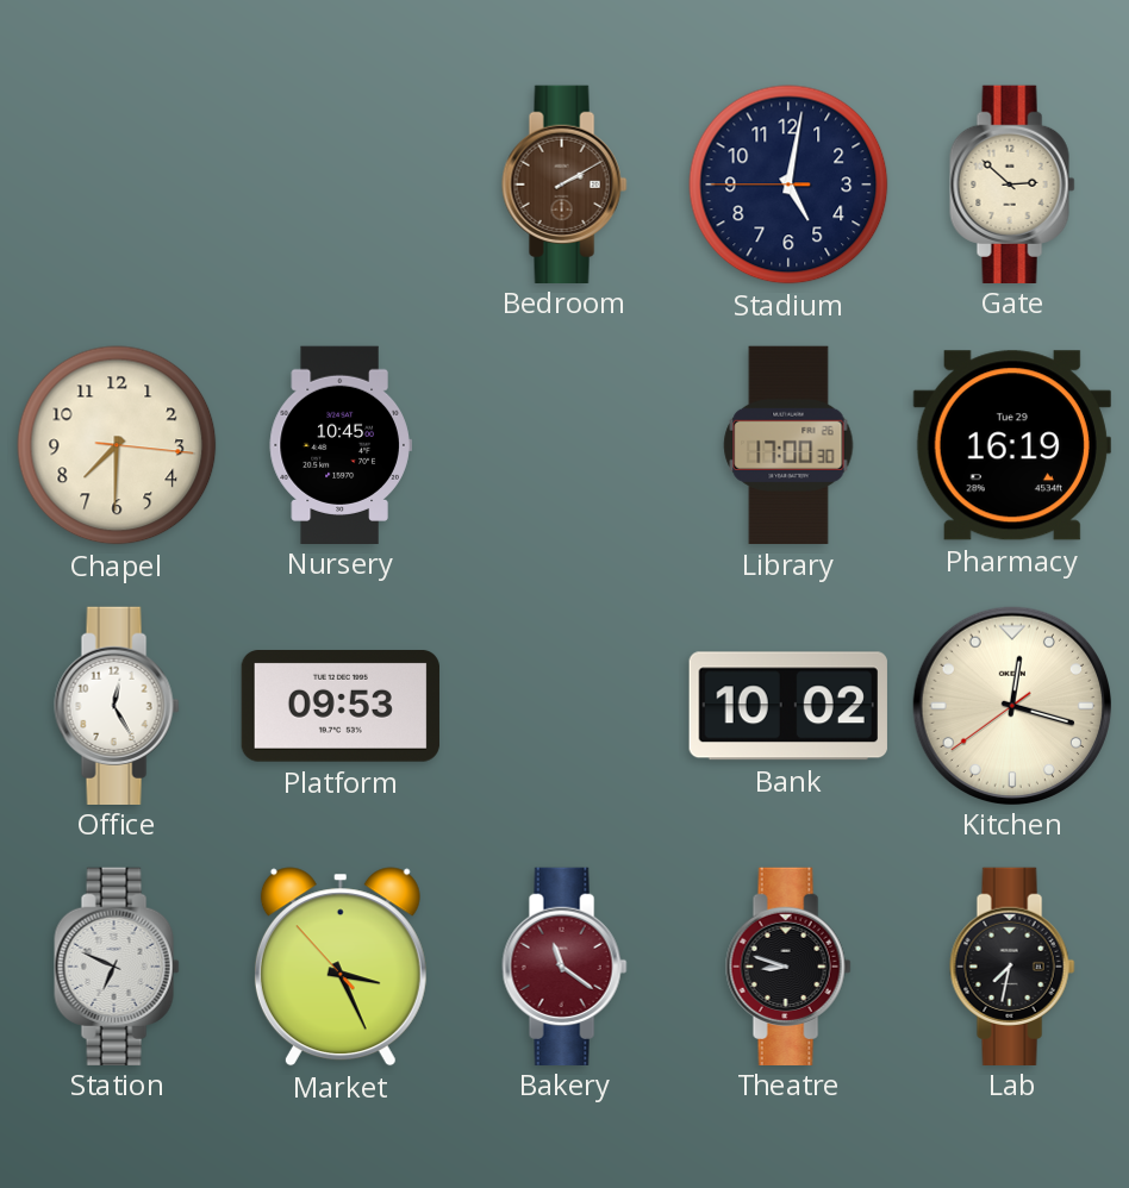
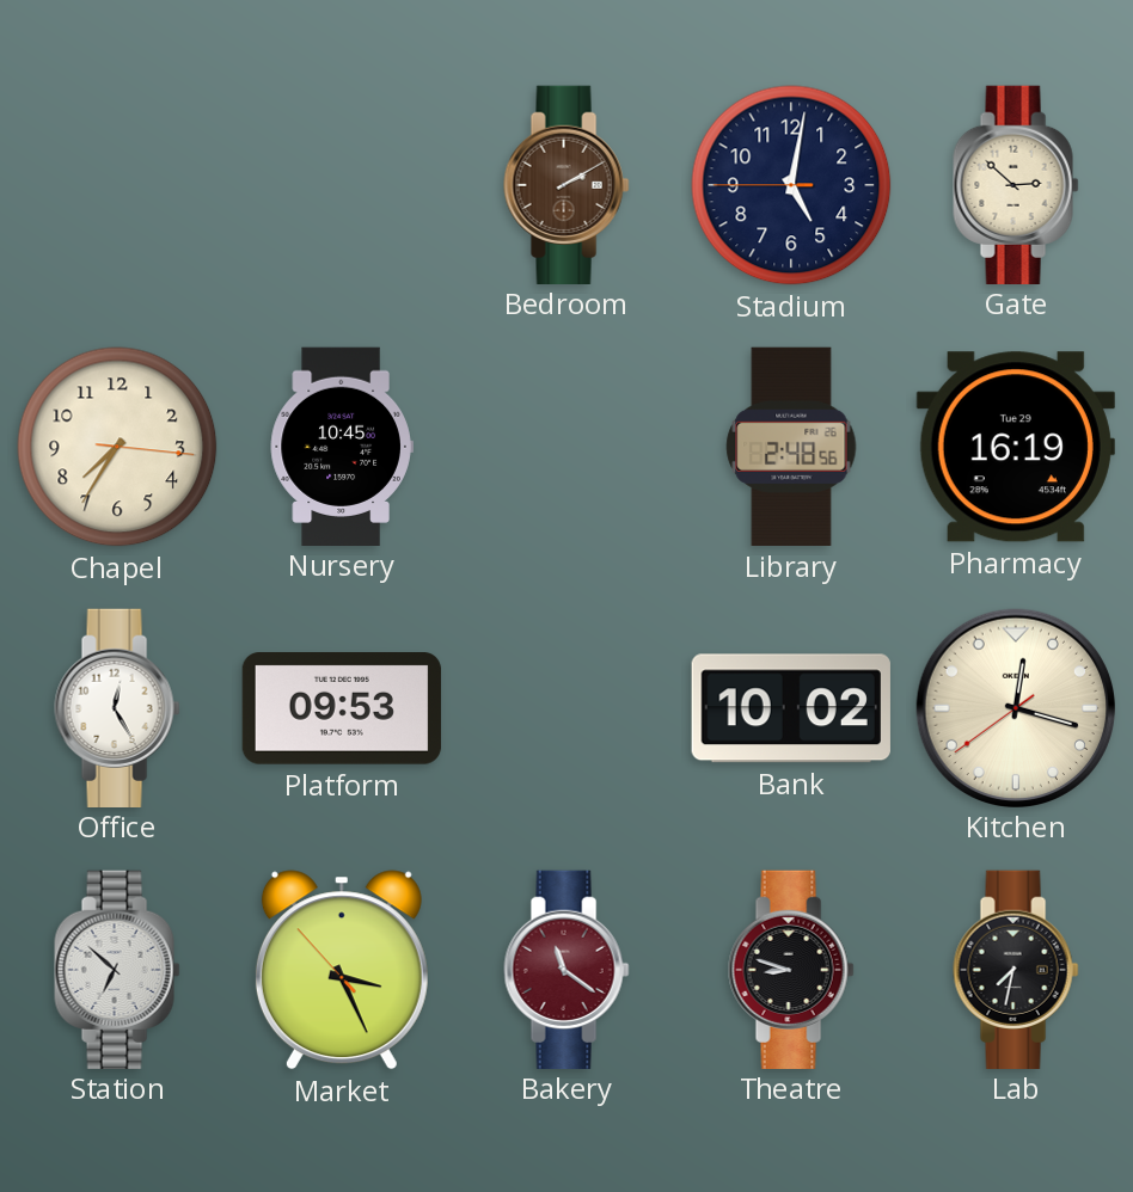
Chapel: 7:30 -> 7:35
Library: 17:00 -> 2:48
Station: 6:49 -> 6:52
